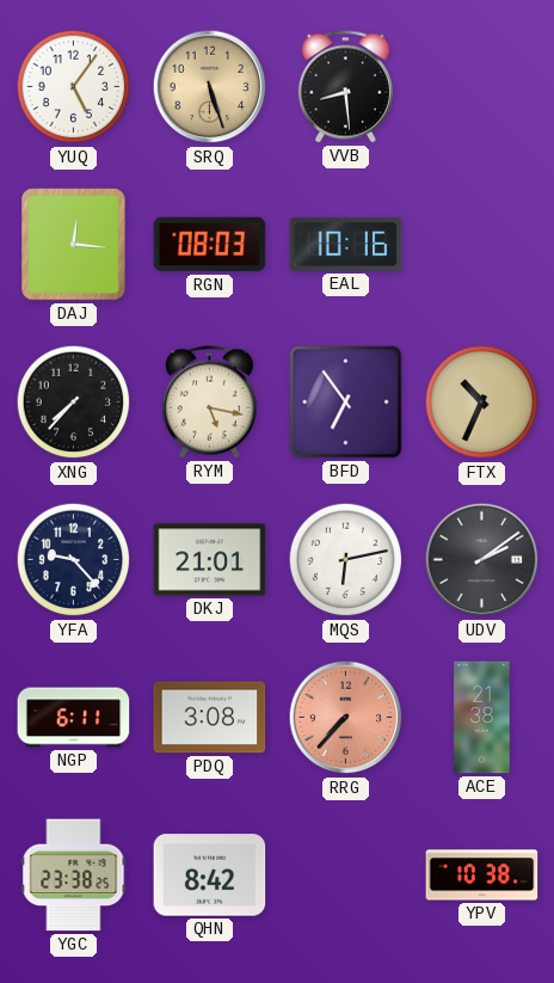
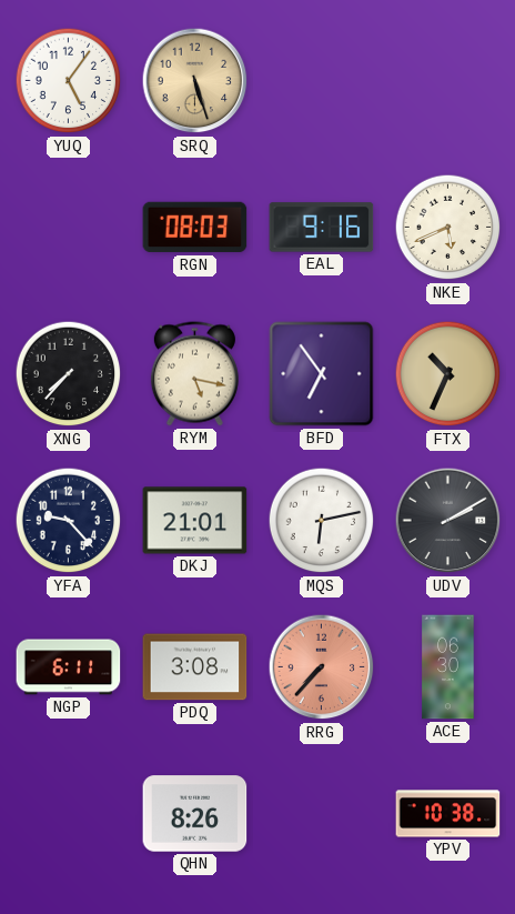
VVB: 8:29 -> none
DAJ: 12:16 -> none
EAL: 10:16 -> 9:16
NKE: none -> 5:41
UDV: 2:09 -> 2:10
ACE: 21:38 -> 06:30
YGC: 23:38 -> none
QHN: 8:42 -> 8:26
